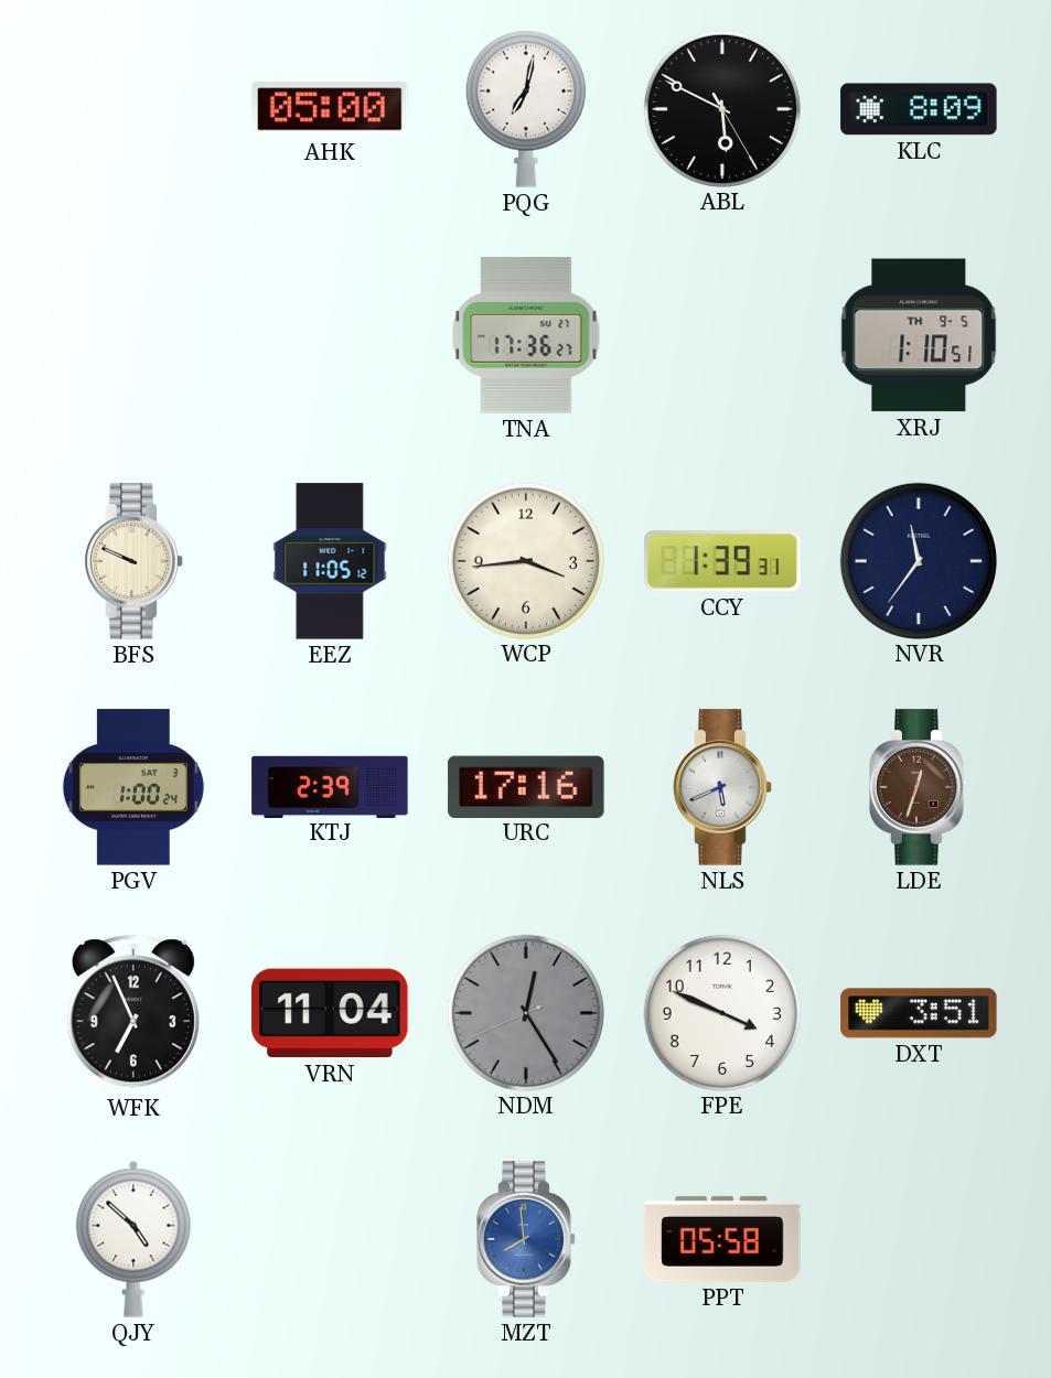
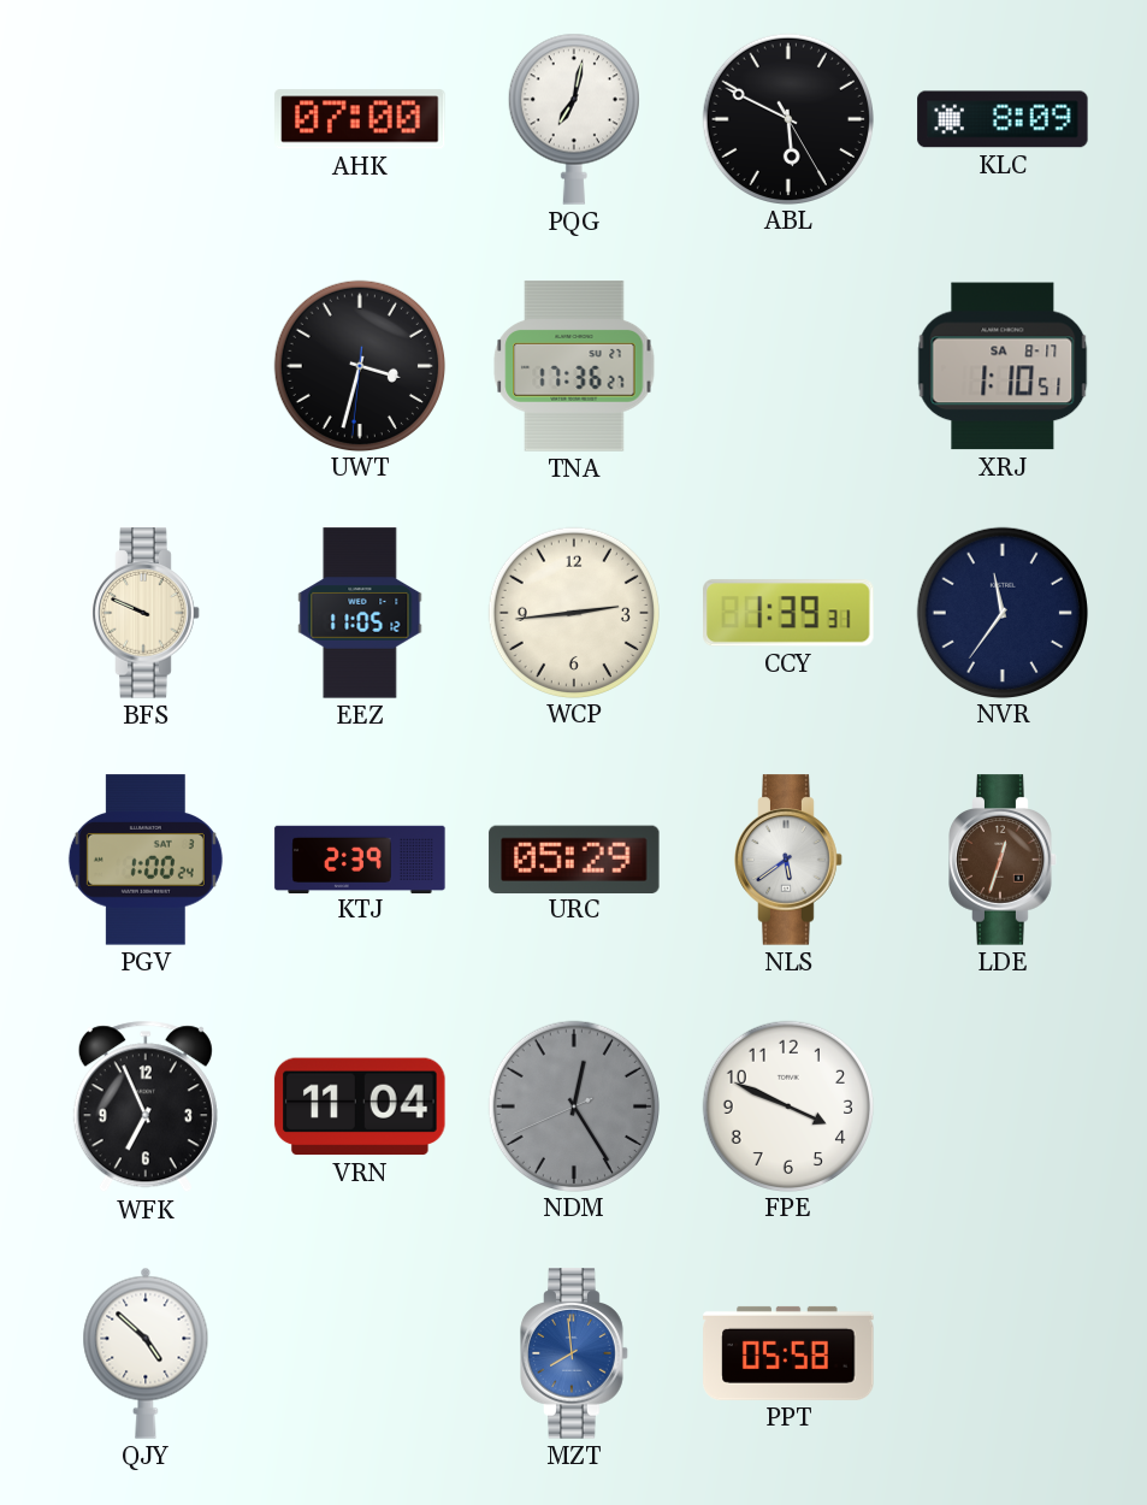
AHK: 05:00 -> 07:00
UWT: none -> 3:32
XRJ date: TH 9-5 -> SA 8-17
WCP: 3:44 -> 2:44
URC: 17:16 -> 05:29
NLS: 5:41 -> 5:39
DXT: 3:51 -> none
